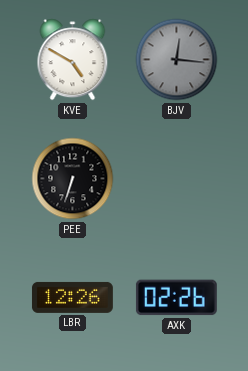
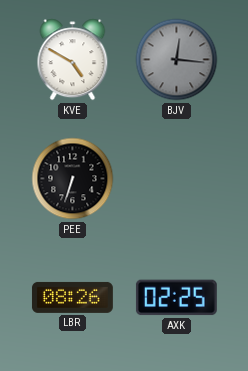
LBR: 12:26 -> 08:26
AXK: 02:26 -> 02:25
